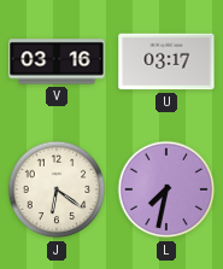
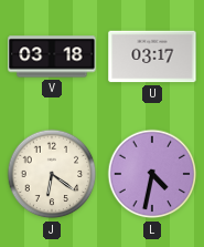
V: 03:16 -> 03:18
L: 7:32 -> 4:32
